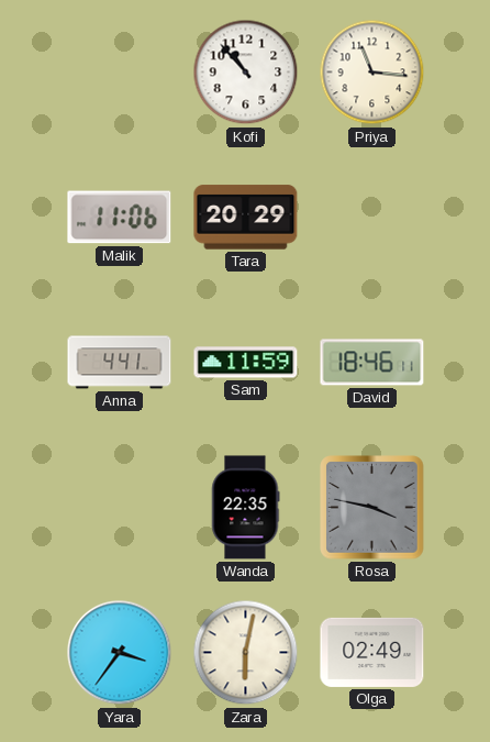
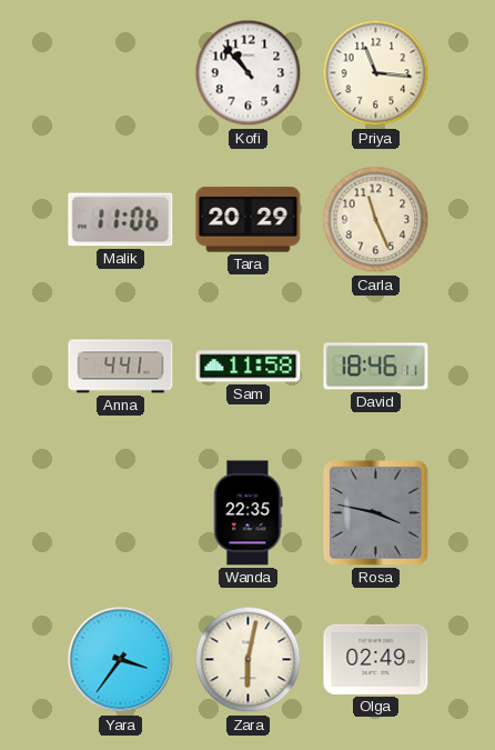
Carla: none -> 11:26
Sam: 11:59 -> 11:58
